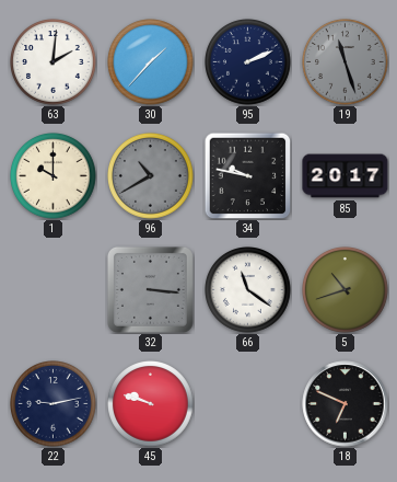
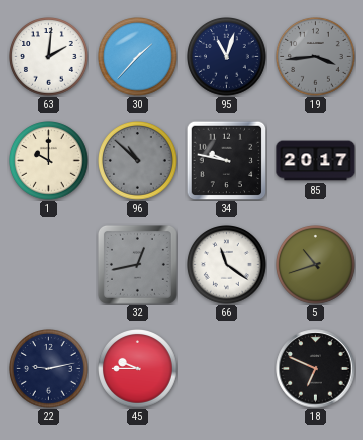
95: 2:11 -> 11:03
19: 11:27 -> 3:44
96: 10:40 -> 10:52
32: 3:16 -> 12:43
45: 9:48 -> 9:45
